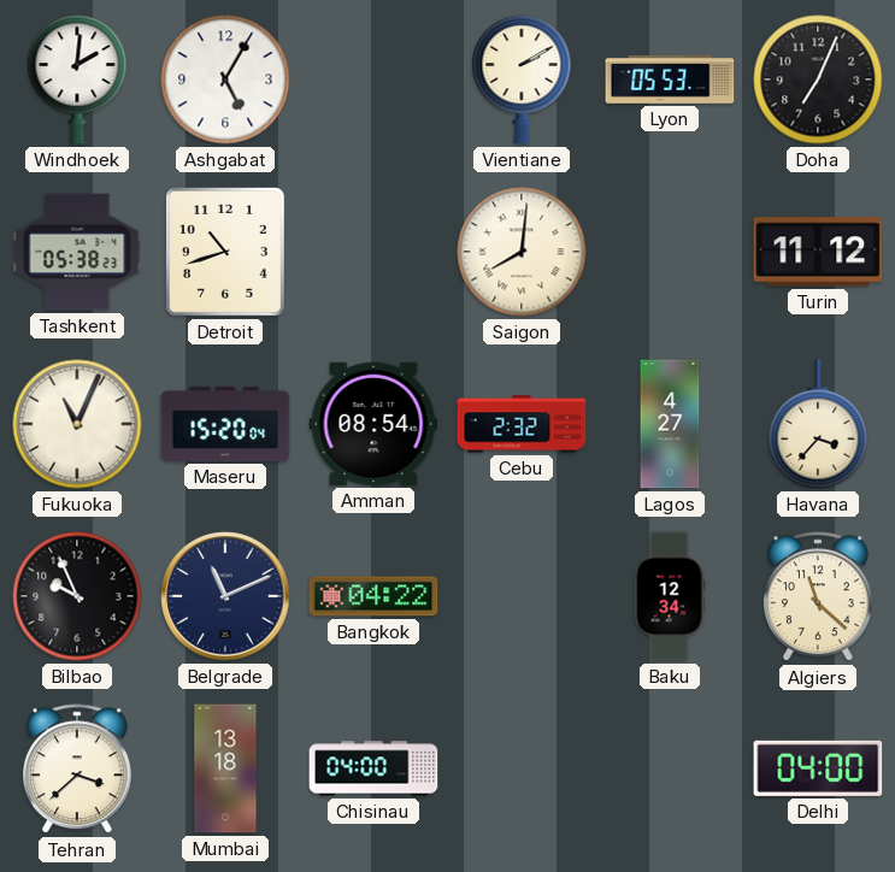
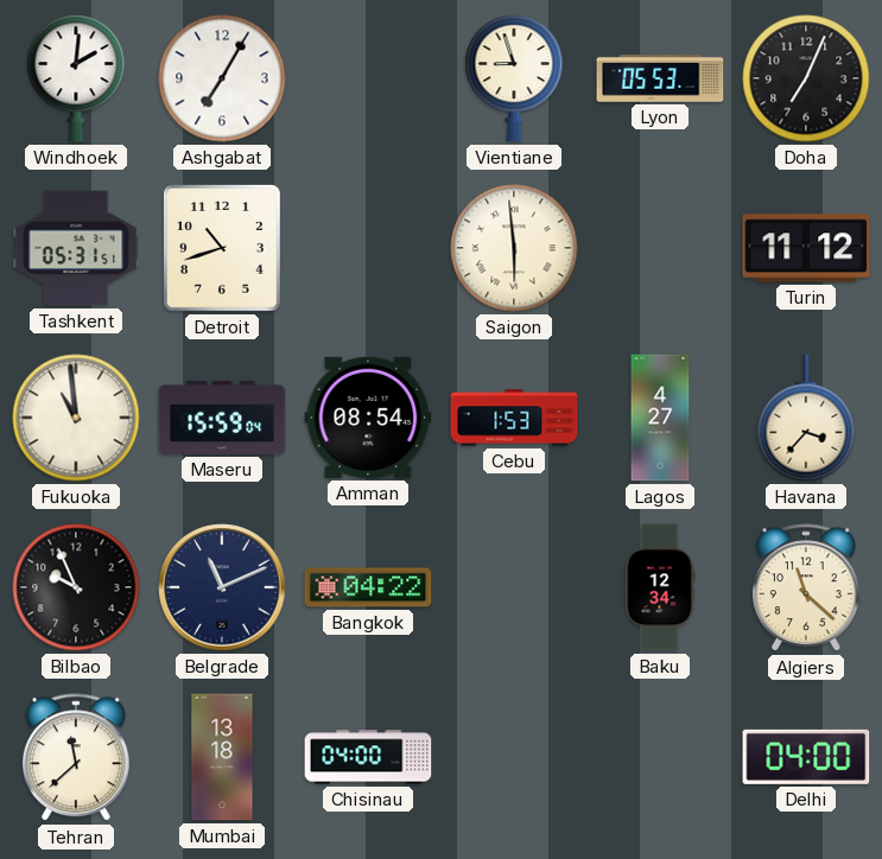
Ashgabat: 5:05 -> 7:05
Vientiane: 2:10 -> 8:57
Tashkent: 05:38 -> 05:31
Saigon: 8:01 -> 5:59
Fukuoka: 11:04 -> 10:59
Maseru: 15:20 -> 15:59
Cebu: 2:32 -> 1:53
Tehran: 3:38 -> 11:38
